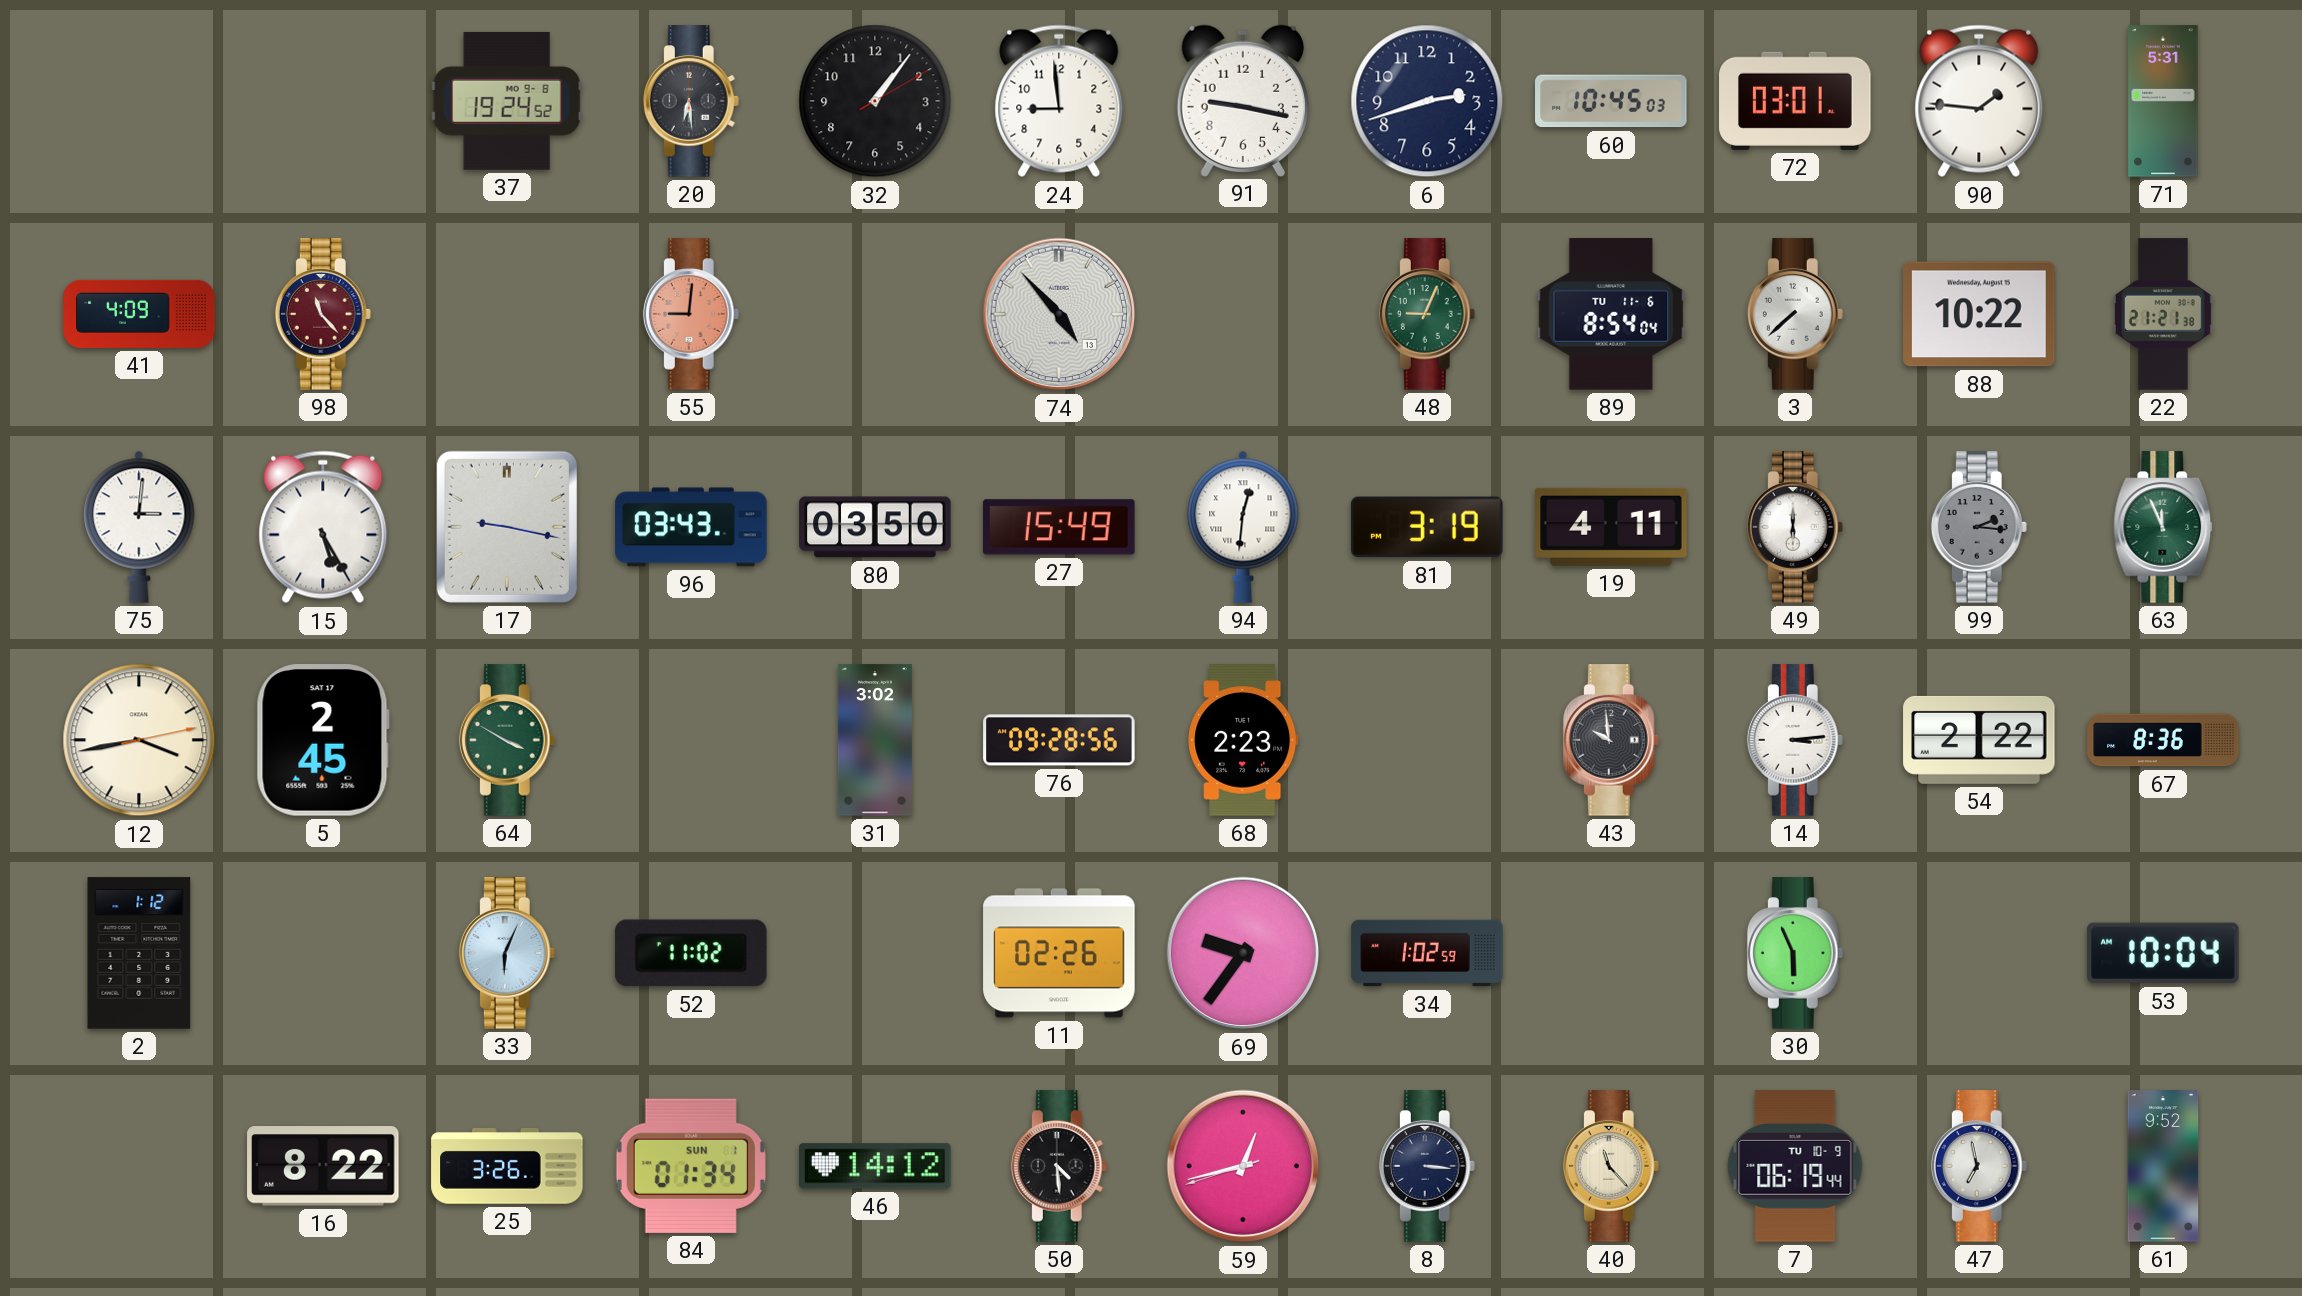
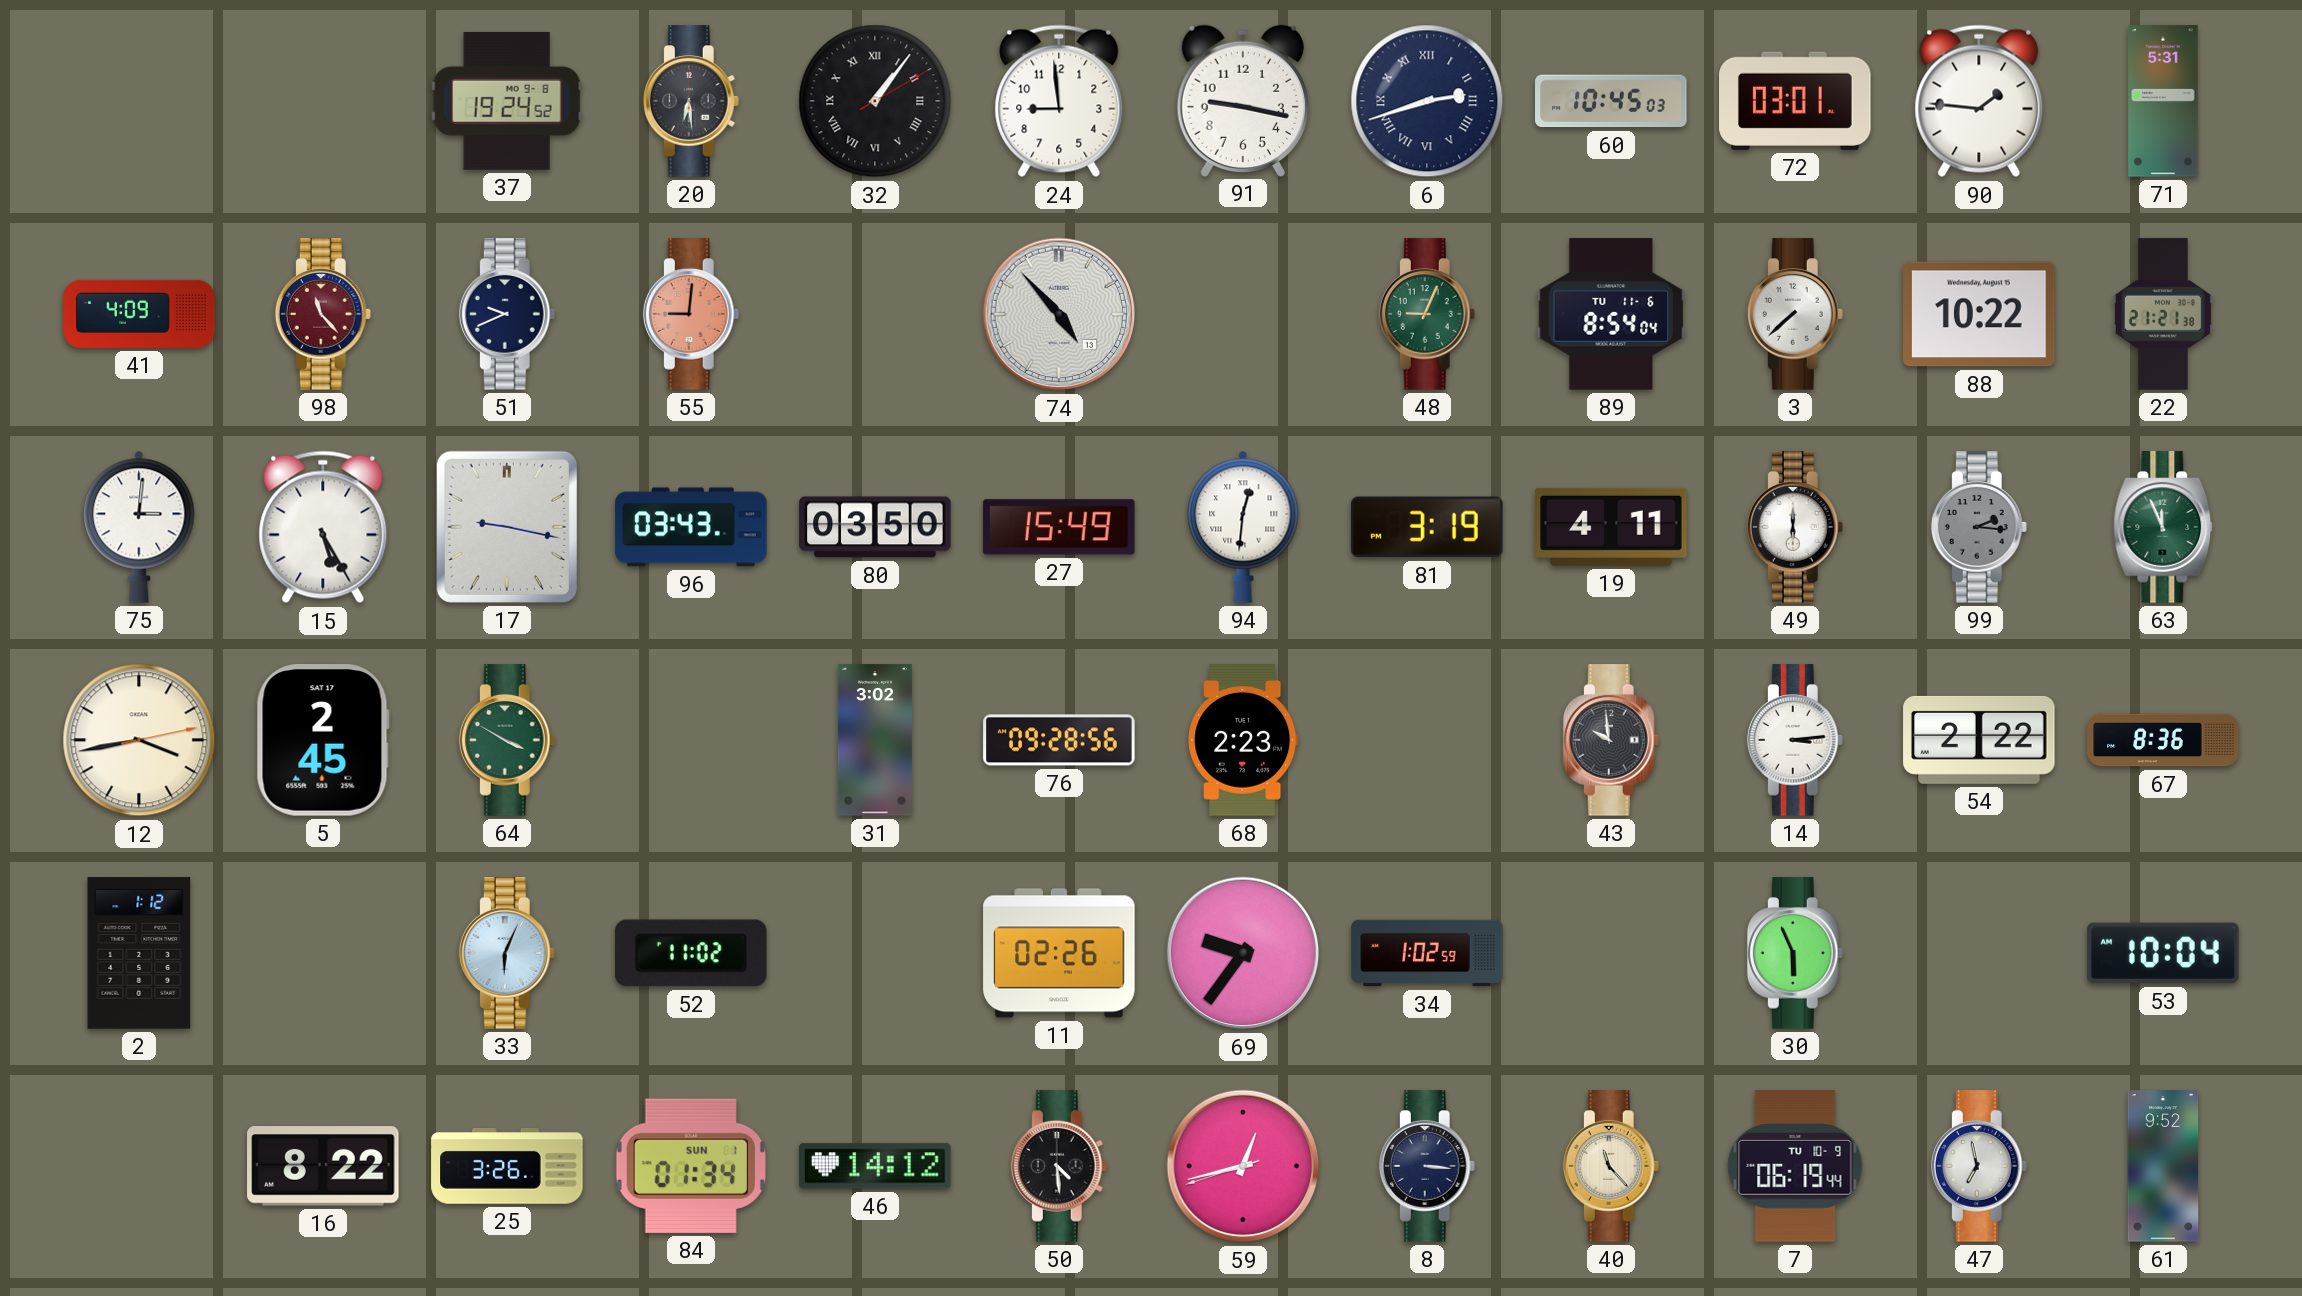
32 numerals: Arabic -> Roman
6 numerals: Arabic -> Roman
51: none -> 9:41
